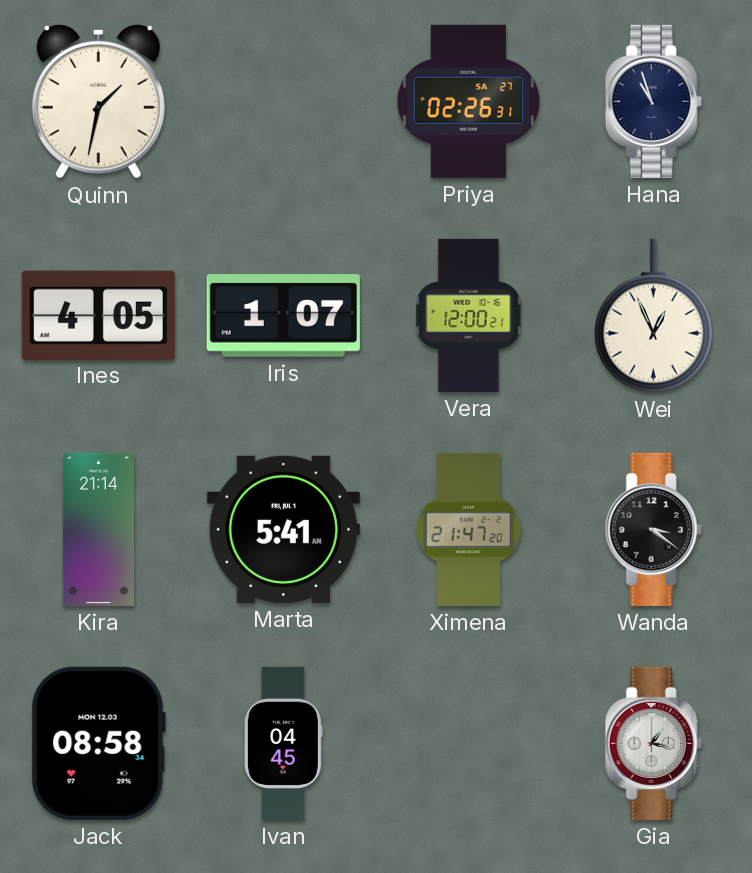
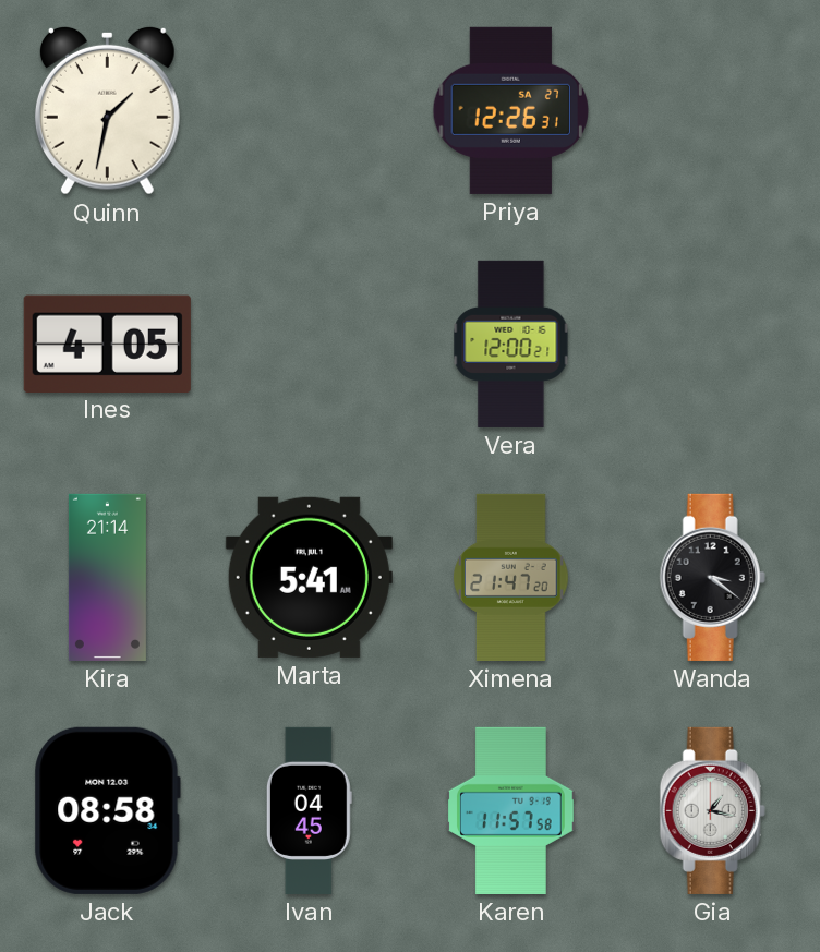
Priya: 02:26 -> 12:26
Hana: 10:57 -> none
Iris: 1:07 -> none
Wei: 12:56 -> none
Karen: none -> 11:57
